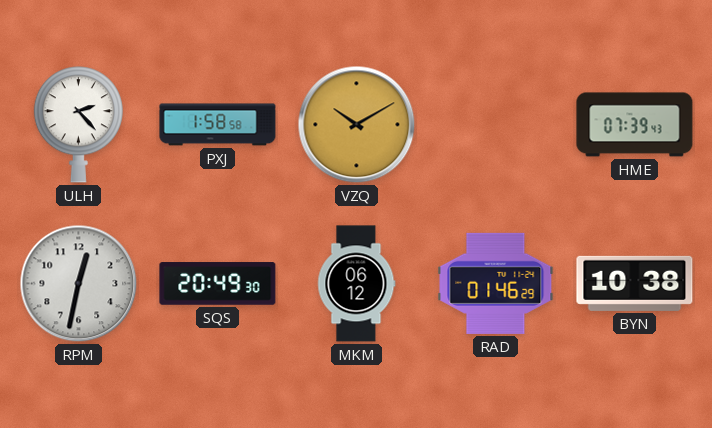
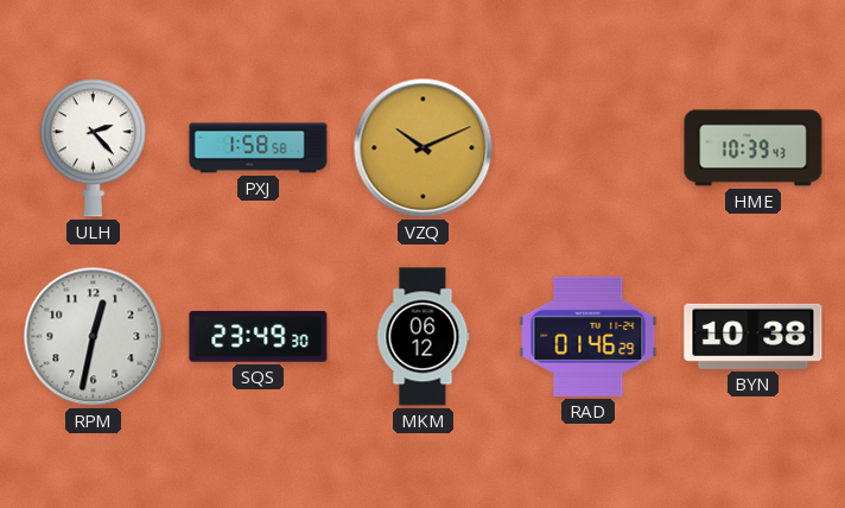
VZQ: 10:10 -> 10:11
HME: 07:39 -> 10:39
SQS: 20:49 -> 23:49
